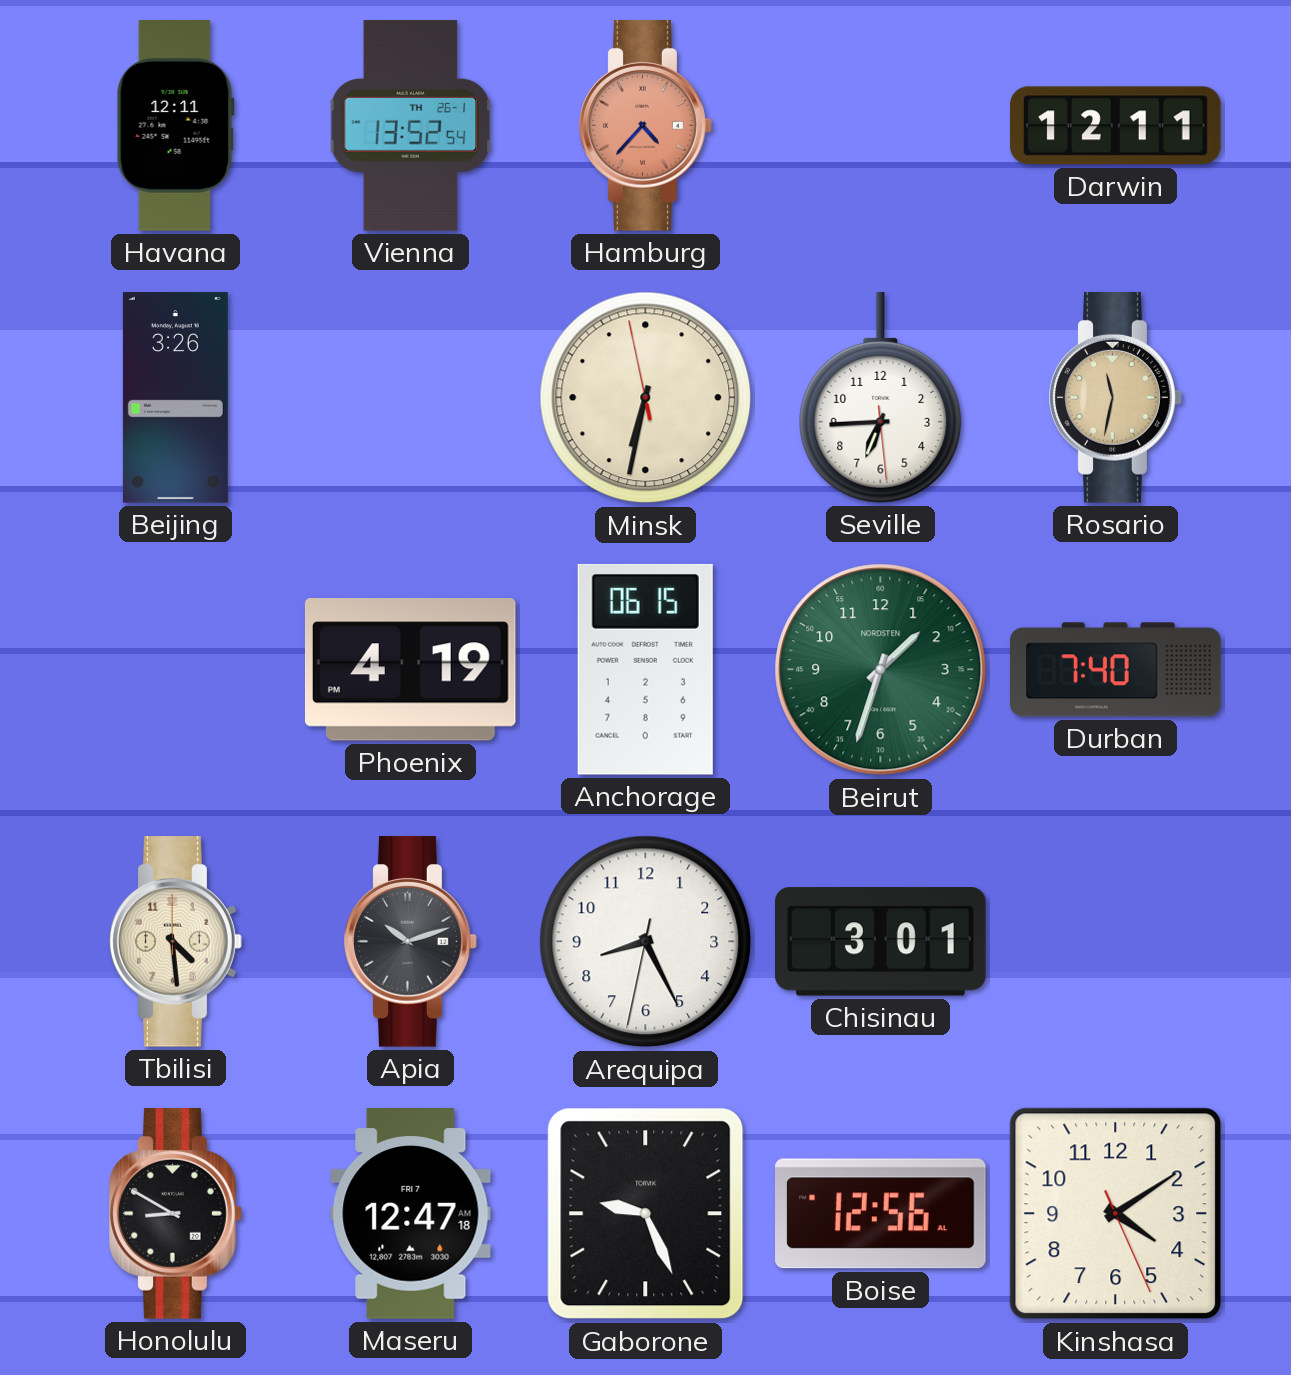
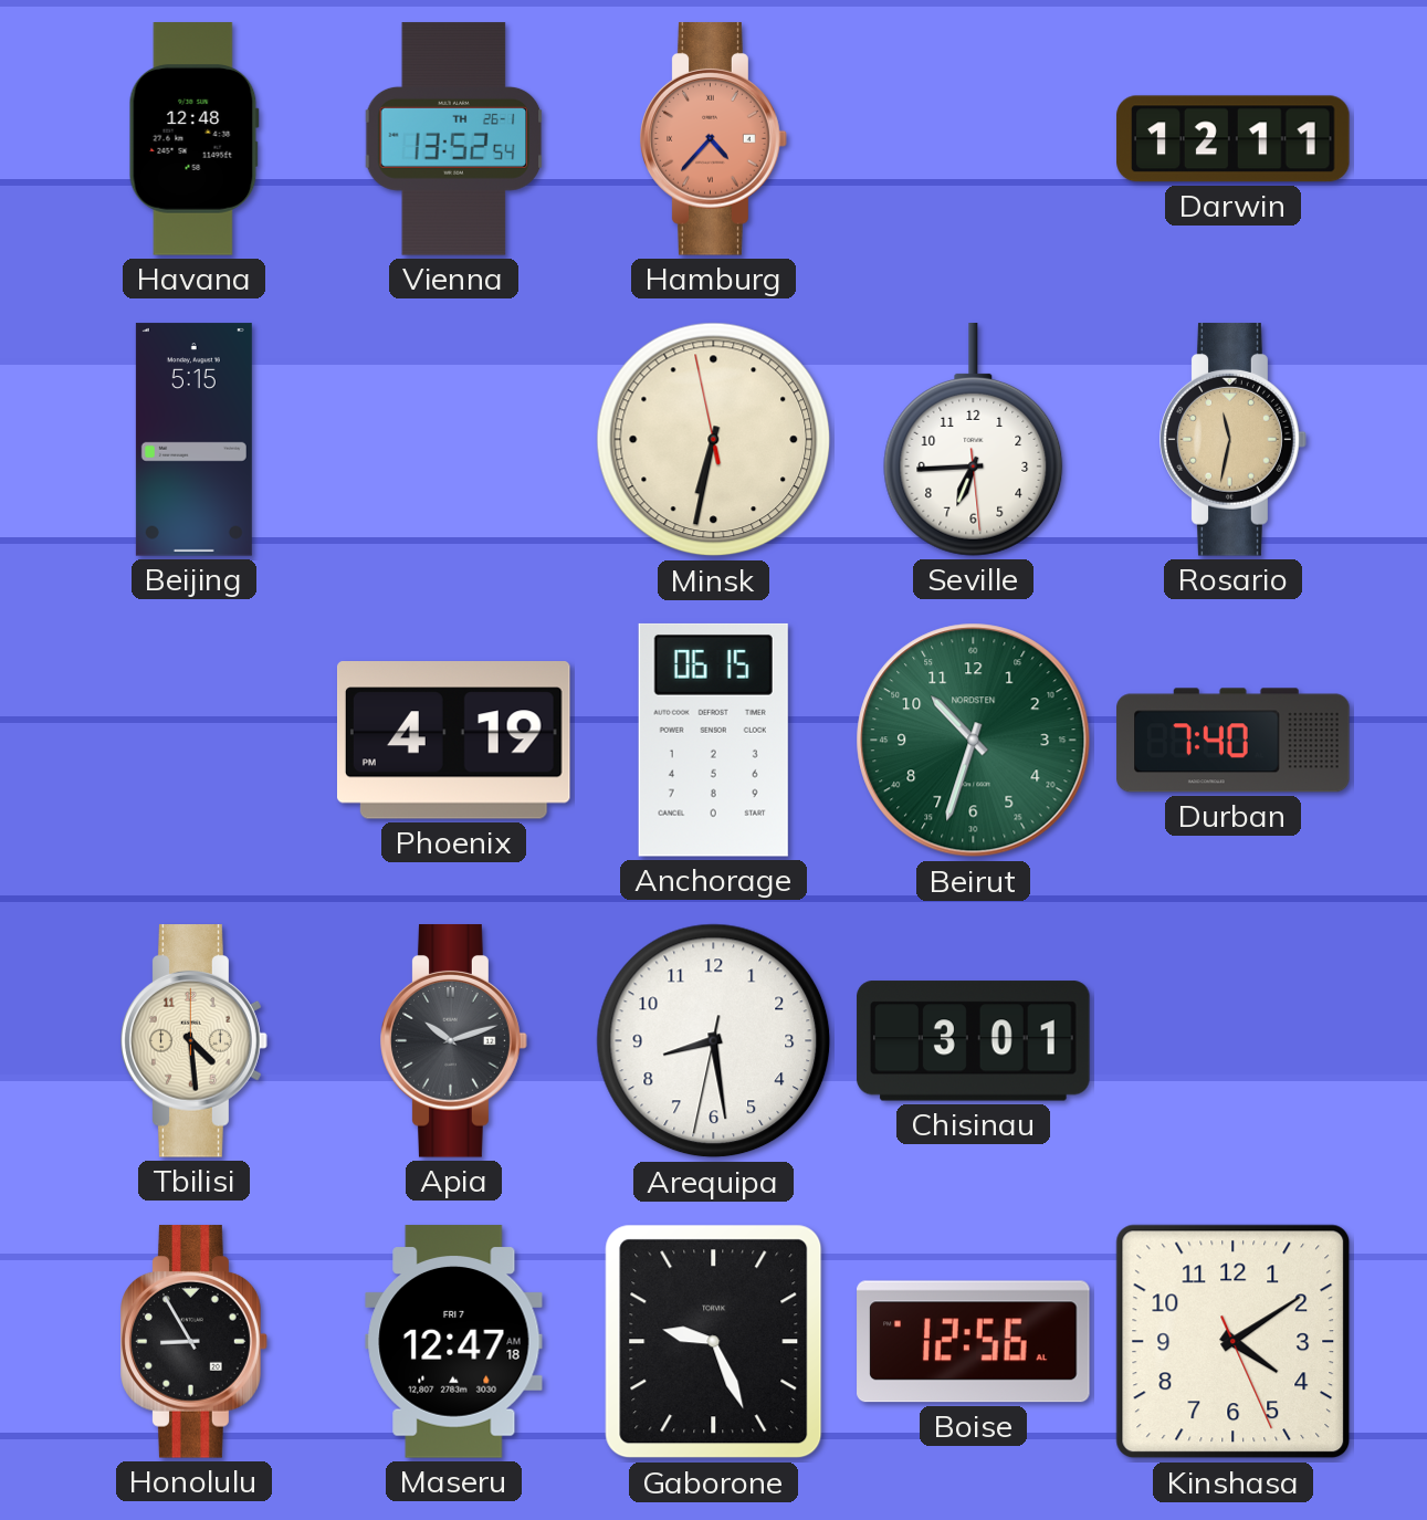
Havana: 12:11 -> 12:48
Beijing: 3:26 -> 5:15
Beirut: 1:33 -> 10:33
Arequipa: 8:25 -> 8:28
Honolulu: 8:50 -> 8:55
